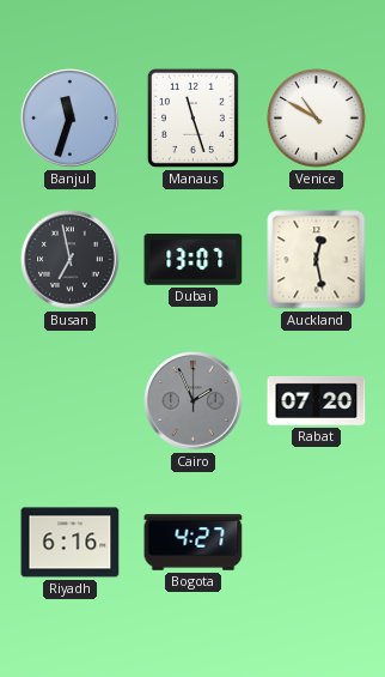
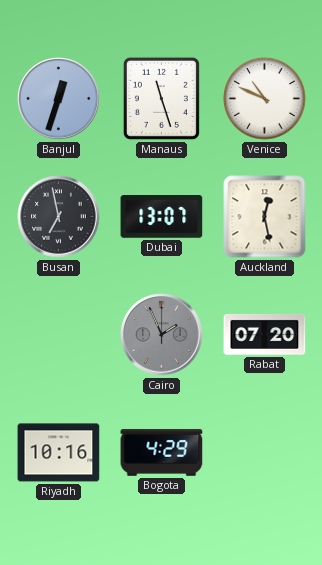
Banjul: 11:33 -> 12:33
Venice: 10:50 -> 10:49
Riyadh: 6:16 -> 10:16
Bogota: 4:27 -> 4:29
